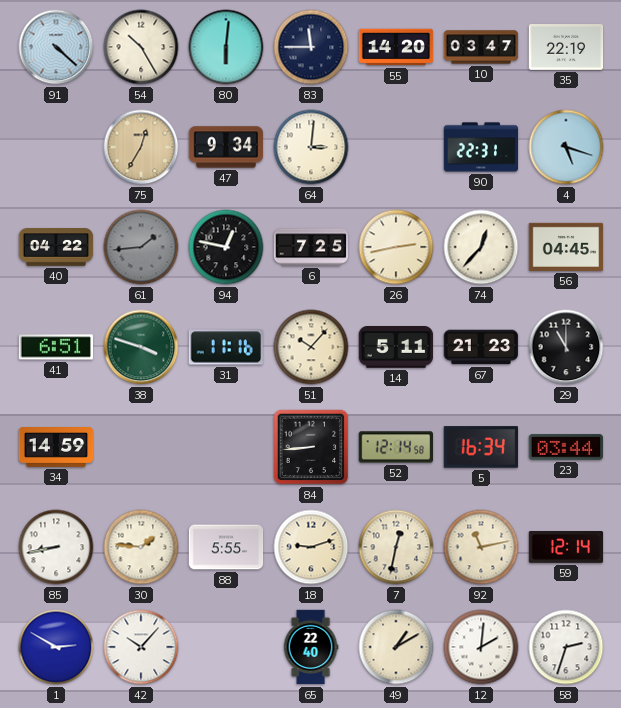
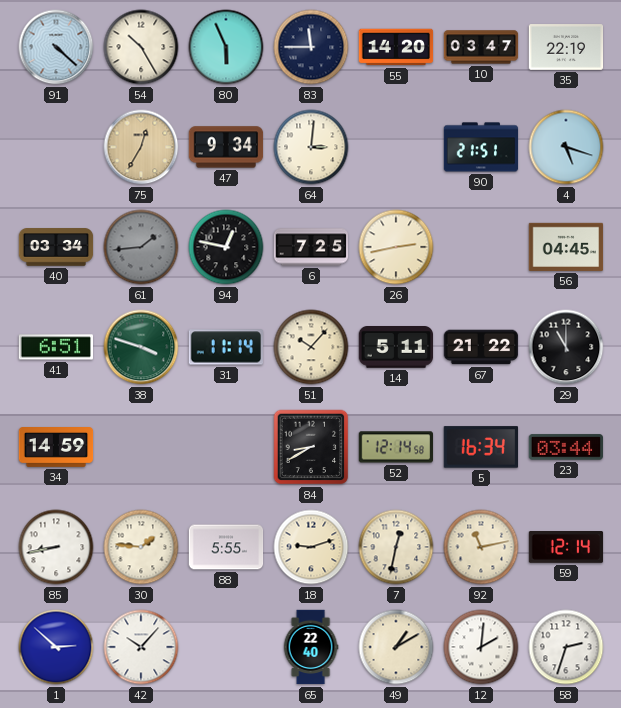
80: 6:01 -> 5:56
90: 22:31 -> 21:51
40: 04:22 -> 03:34
74: 12:37 -> none
31: 11:16 -> 11:14
67: 21:23 -> 21:22
84: 8:44 -> 8:40
1: 2:50 -> 2:52
